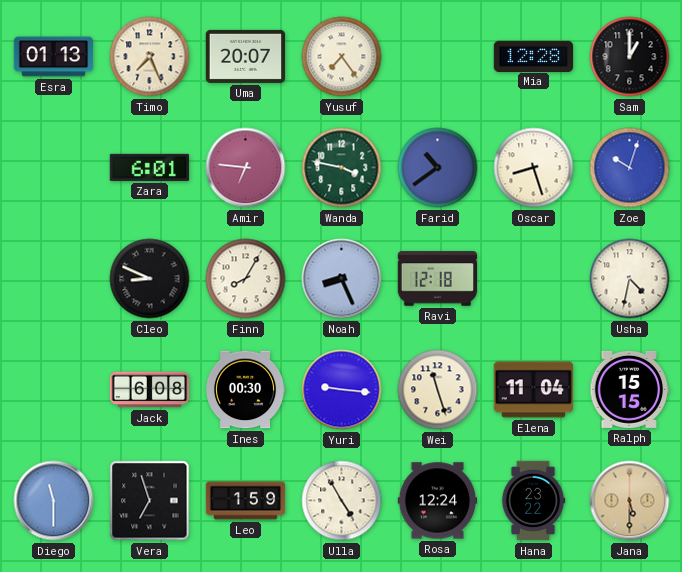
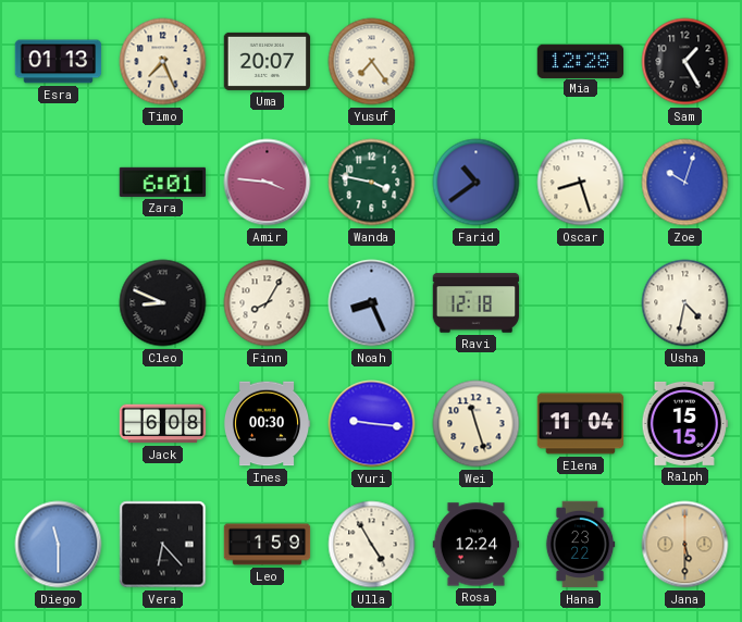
Sam: 1:00 -> 1:25
Amir: 6:46 -> 3:46
Vera: 6:57 -> 6:23
